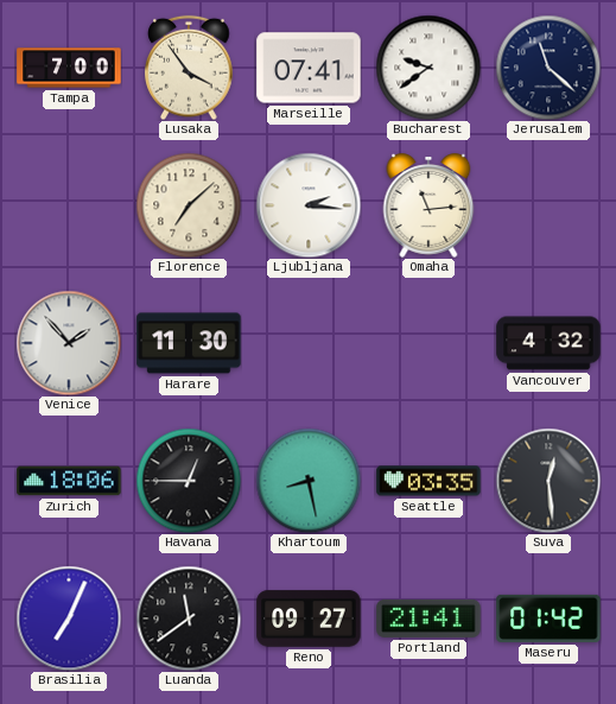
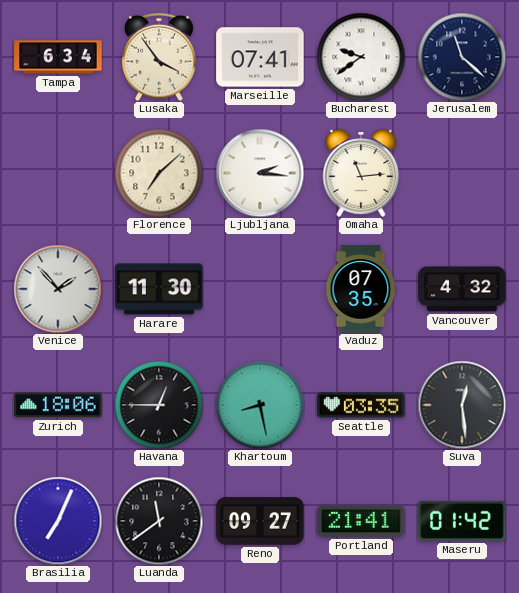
Tampa: 7:00 -> 6:34
Vaduz: none -> 07:35
